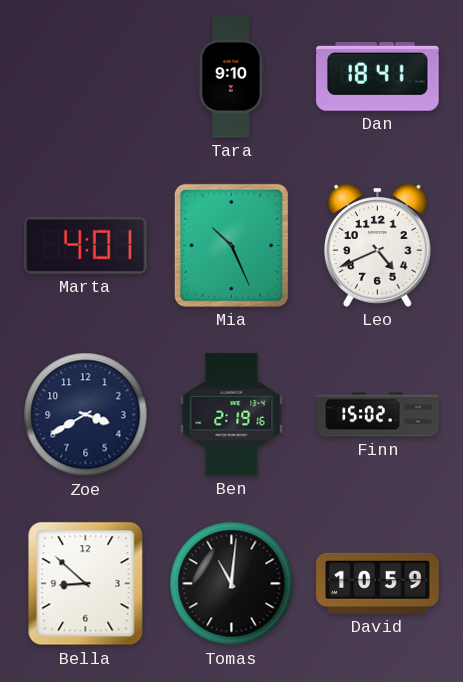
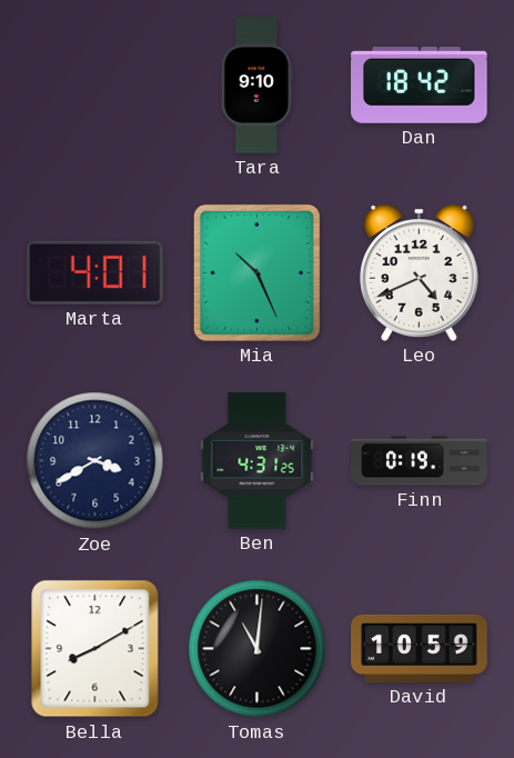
Dan: 18:41 -> 18:42
Ben: 2:19 -> 4:31
Finn: 15:02 -> 0:19
Bella: 8:52 -> 8:10
